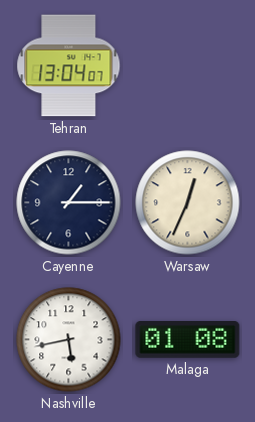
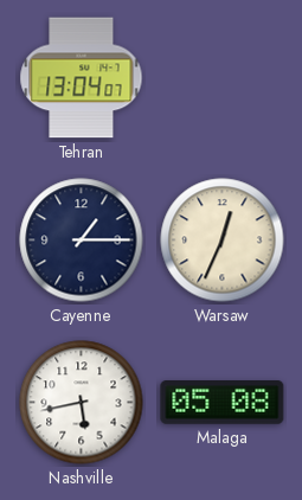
Malaga: 01:08 -> 05:08
